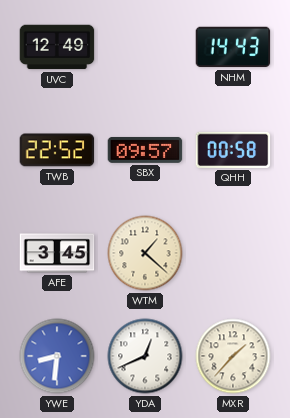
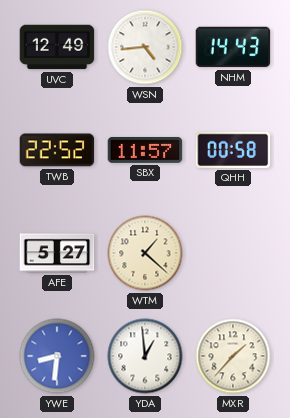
WSN: none -> 4:44
SBX: 09:57 -> 11:57
AFE: 3:45 -> 5:27
YDA: 12:41 -> 12:59
